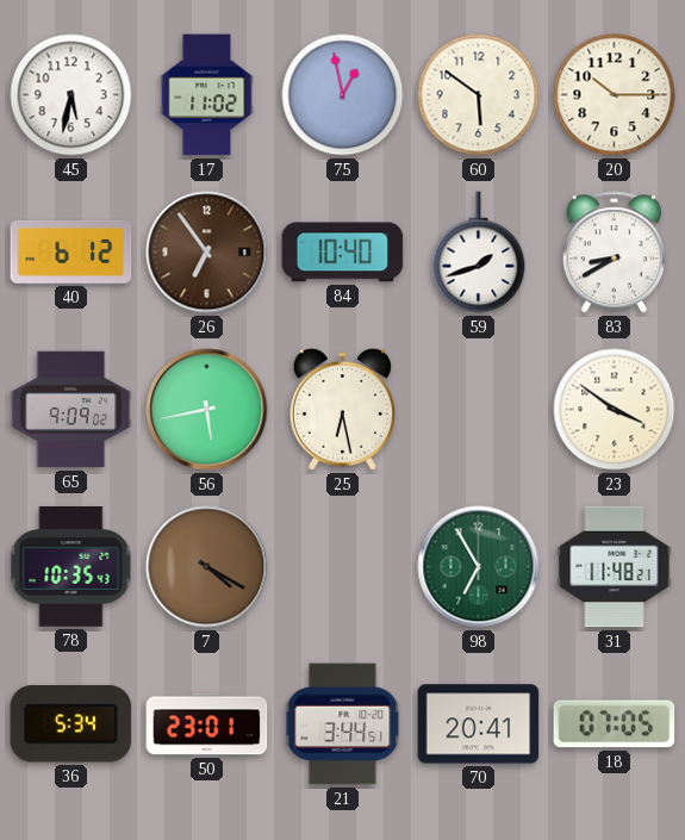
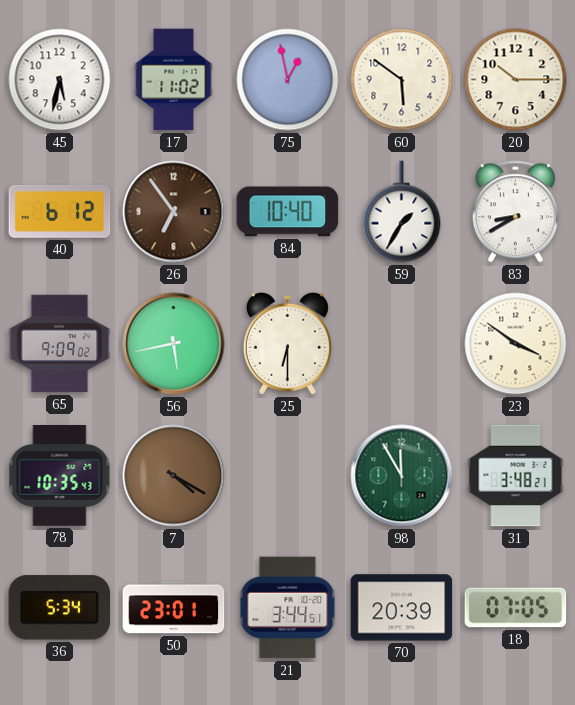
59: 1:42 -> 1:35
25: 6:28 -> 6:30
98: 6:55 -> 11:55
31: 11:48 -> 3:48
70: 20:41 -> 20:39
